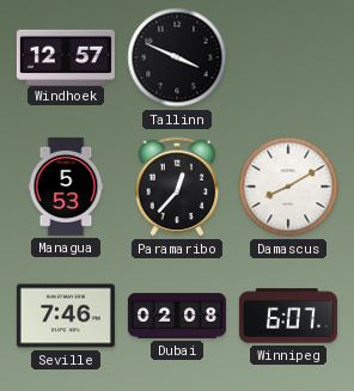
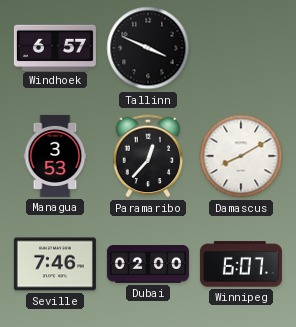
Windhoek: 12:57 -> 6:57
Managua: 5:53 -> 3:53
Dubai: 02:08 -> 02:00
